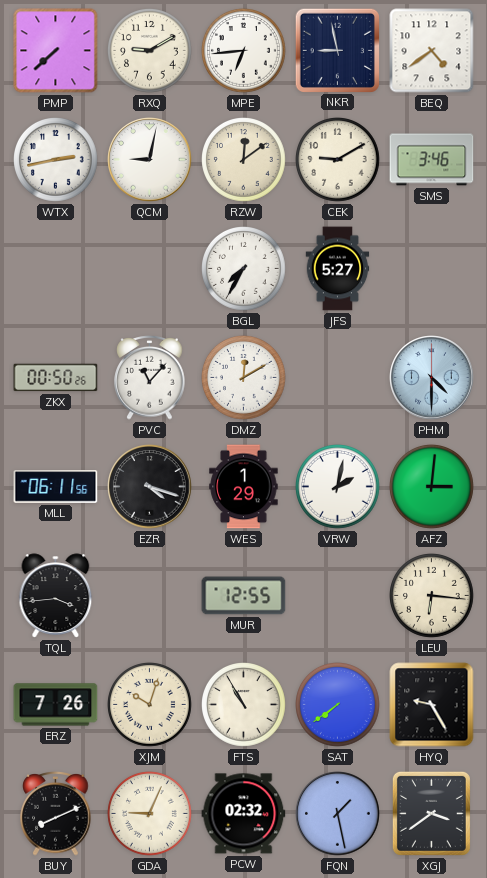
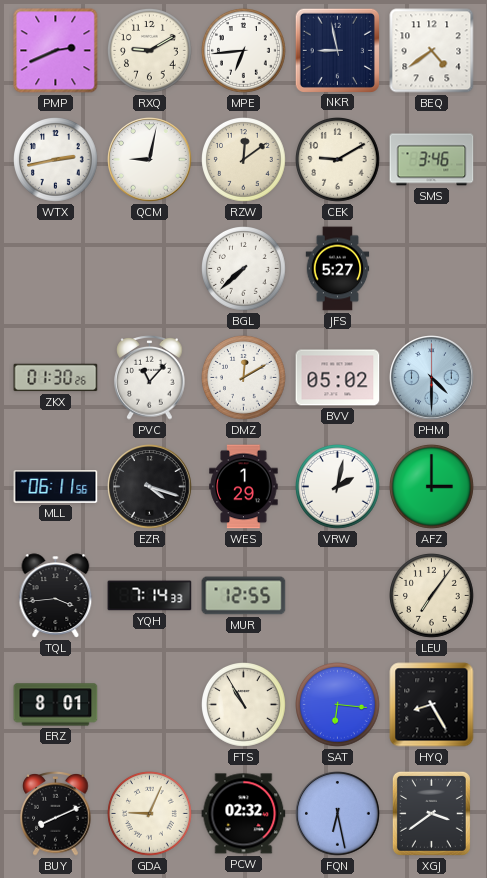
PMP: 7:38 -> 2:41
BGL: 7:35 -> 7:38
ZKX: 00:50 -> 01:30
BVV: none -> 05:02
AFZ: 3:01 -> 3:00
YQH: none -> 7:14
LEU: 6:16 -> 7:06
ERZ: 7:26 -> 8:01
XJM: 10:03 -> none
SAT: 7:39 -> 6:16
HYQ: 9:25 -> 8:25
FQN: 1:28 -> 6:28
